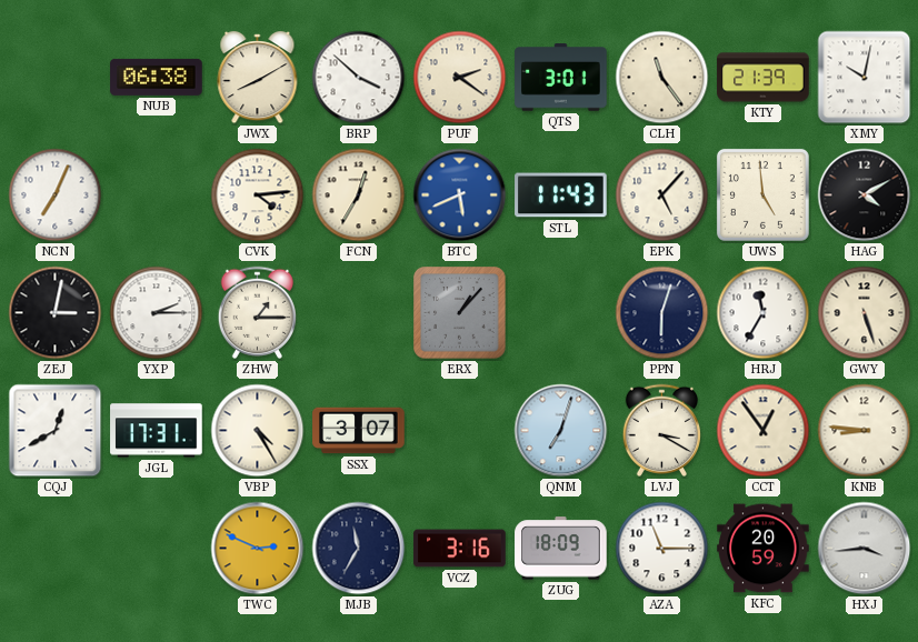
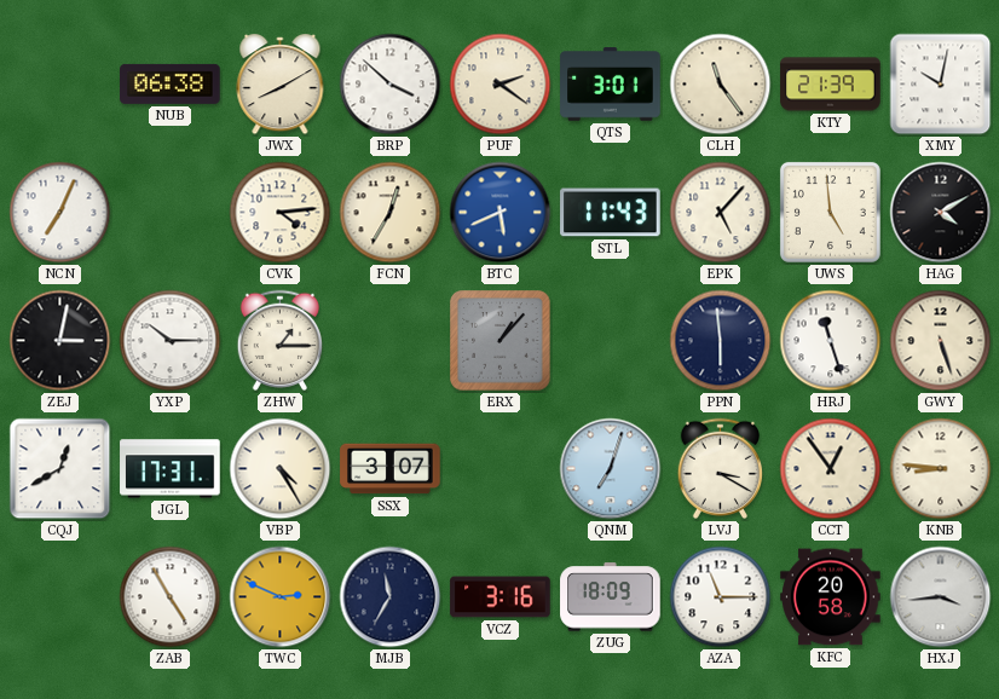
YXP: 2:15 -> 10:15
PPN: 6:03 -> 5:59
HRJ: 11:35 -> 11:27
ZAB: none -> 4:55
KFC: 20:59 -> 20:58
